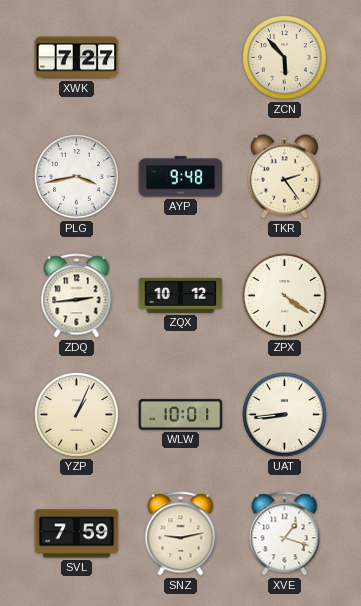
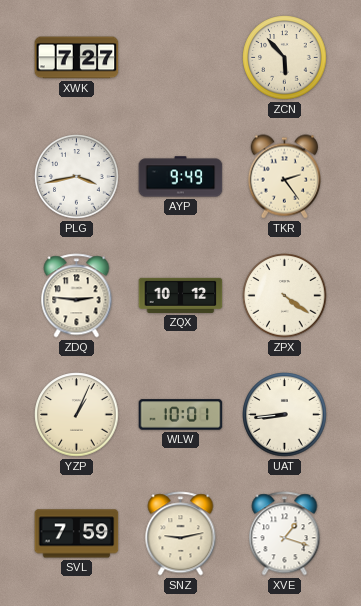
AYP: 9:48 -> 9:49
ZDQ: 2:44 -> 2:46
